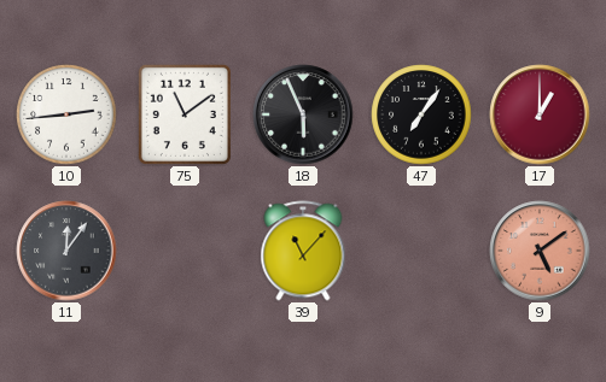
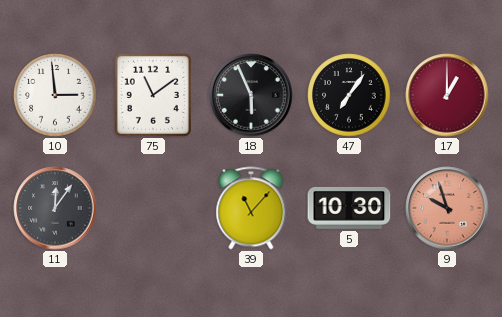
10: 2:44 -> 2:59
5: none -> 10:30
9: 5:09 -> 9:57
